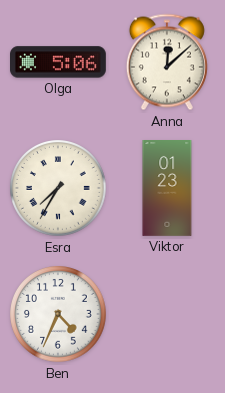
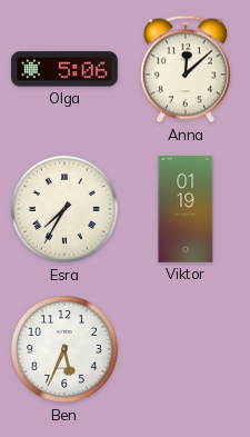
Viktor: 01:23 -> 01:19
Ben: 4:34 -> 5:34
